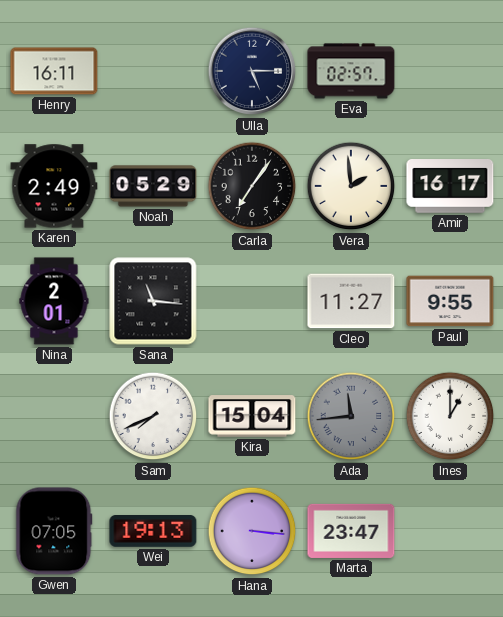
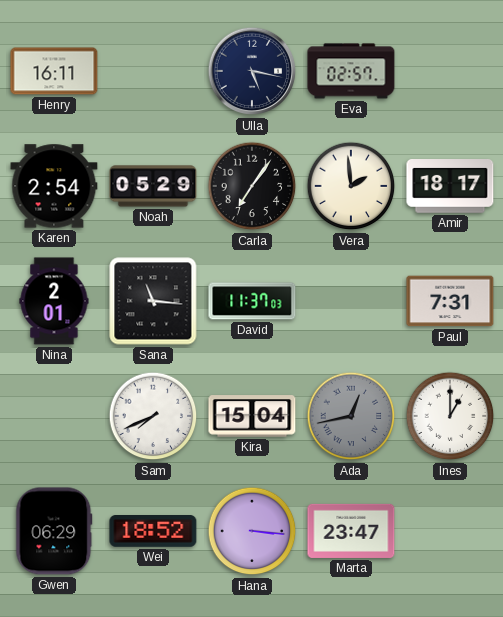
Ulla: 5:15 -> 5:17
Karen: 2:49 -> 2:54
Amir: 16:17 -> 18:17
David: none -> 11:37
Cleo: 11:27 -> none
Paul: 9:55 -> 7:31
Ada: 11:44 -> 12:43
Gwen: 07:05 -> 06:29
Wei: 19:13 -> 18:52
